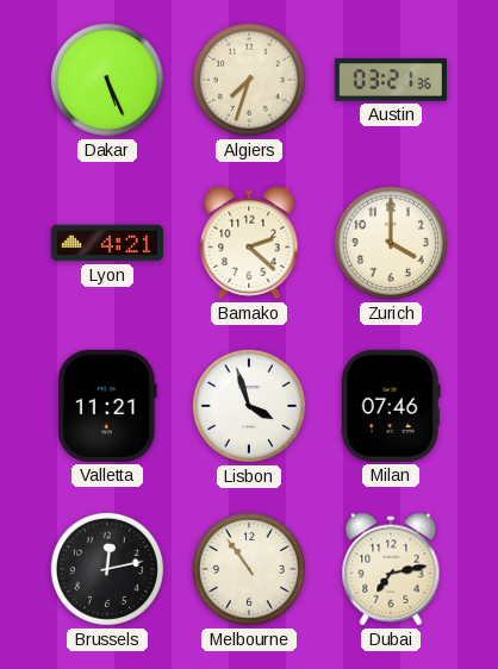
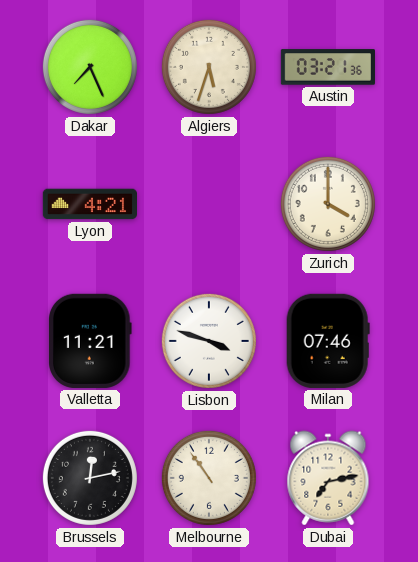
Dakar: 5:26 -> 7:26
Algiers: 7:33 -> 5:33
Bamako: 2:22 -> none
Lisbon: 3:57 -> 3:48
